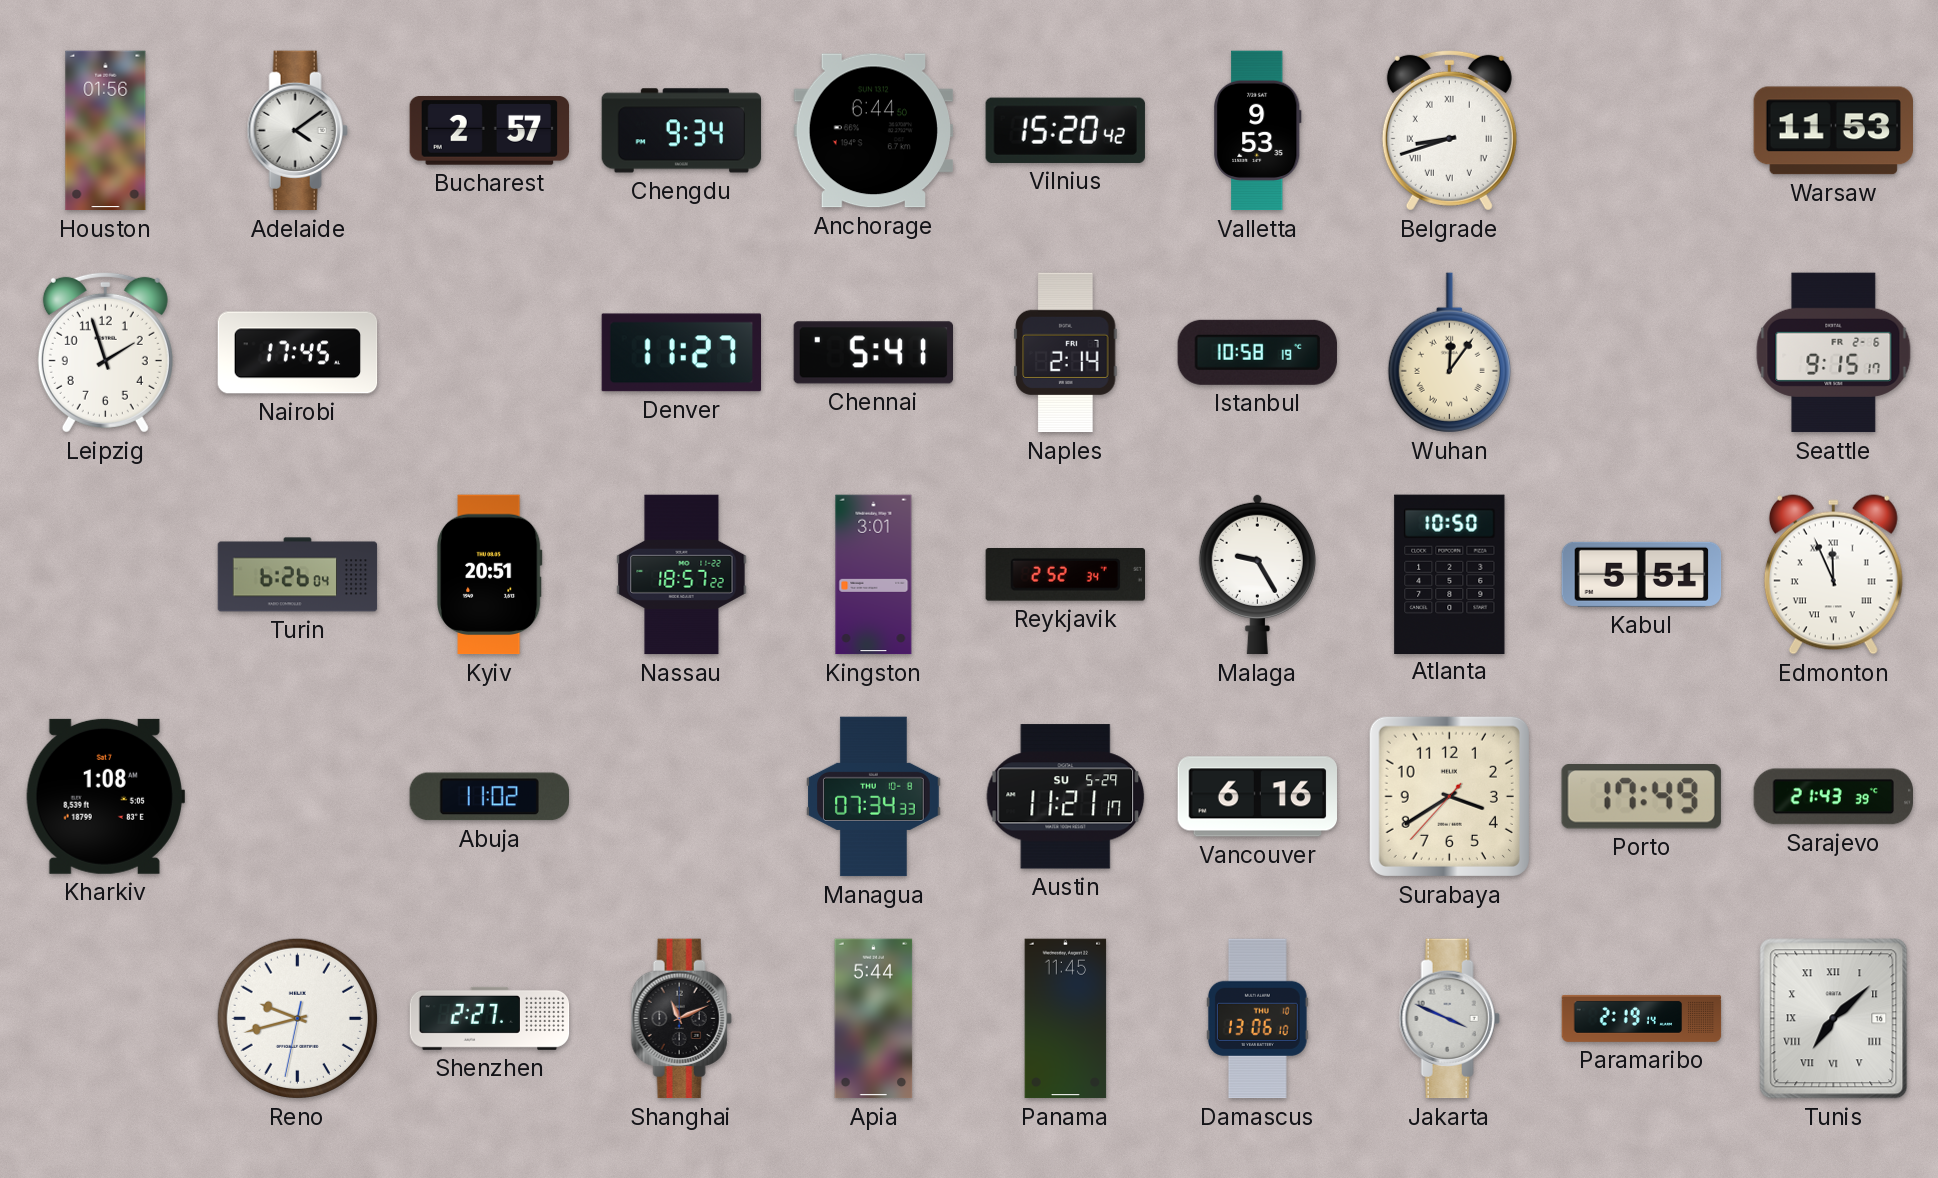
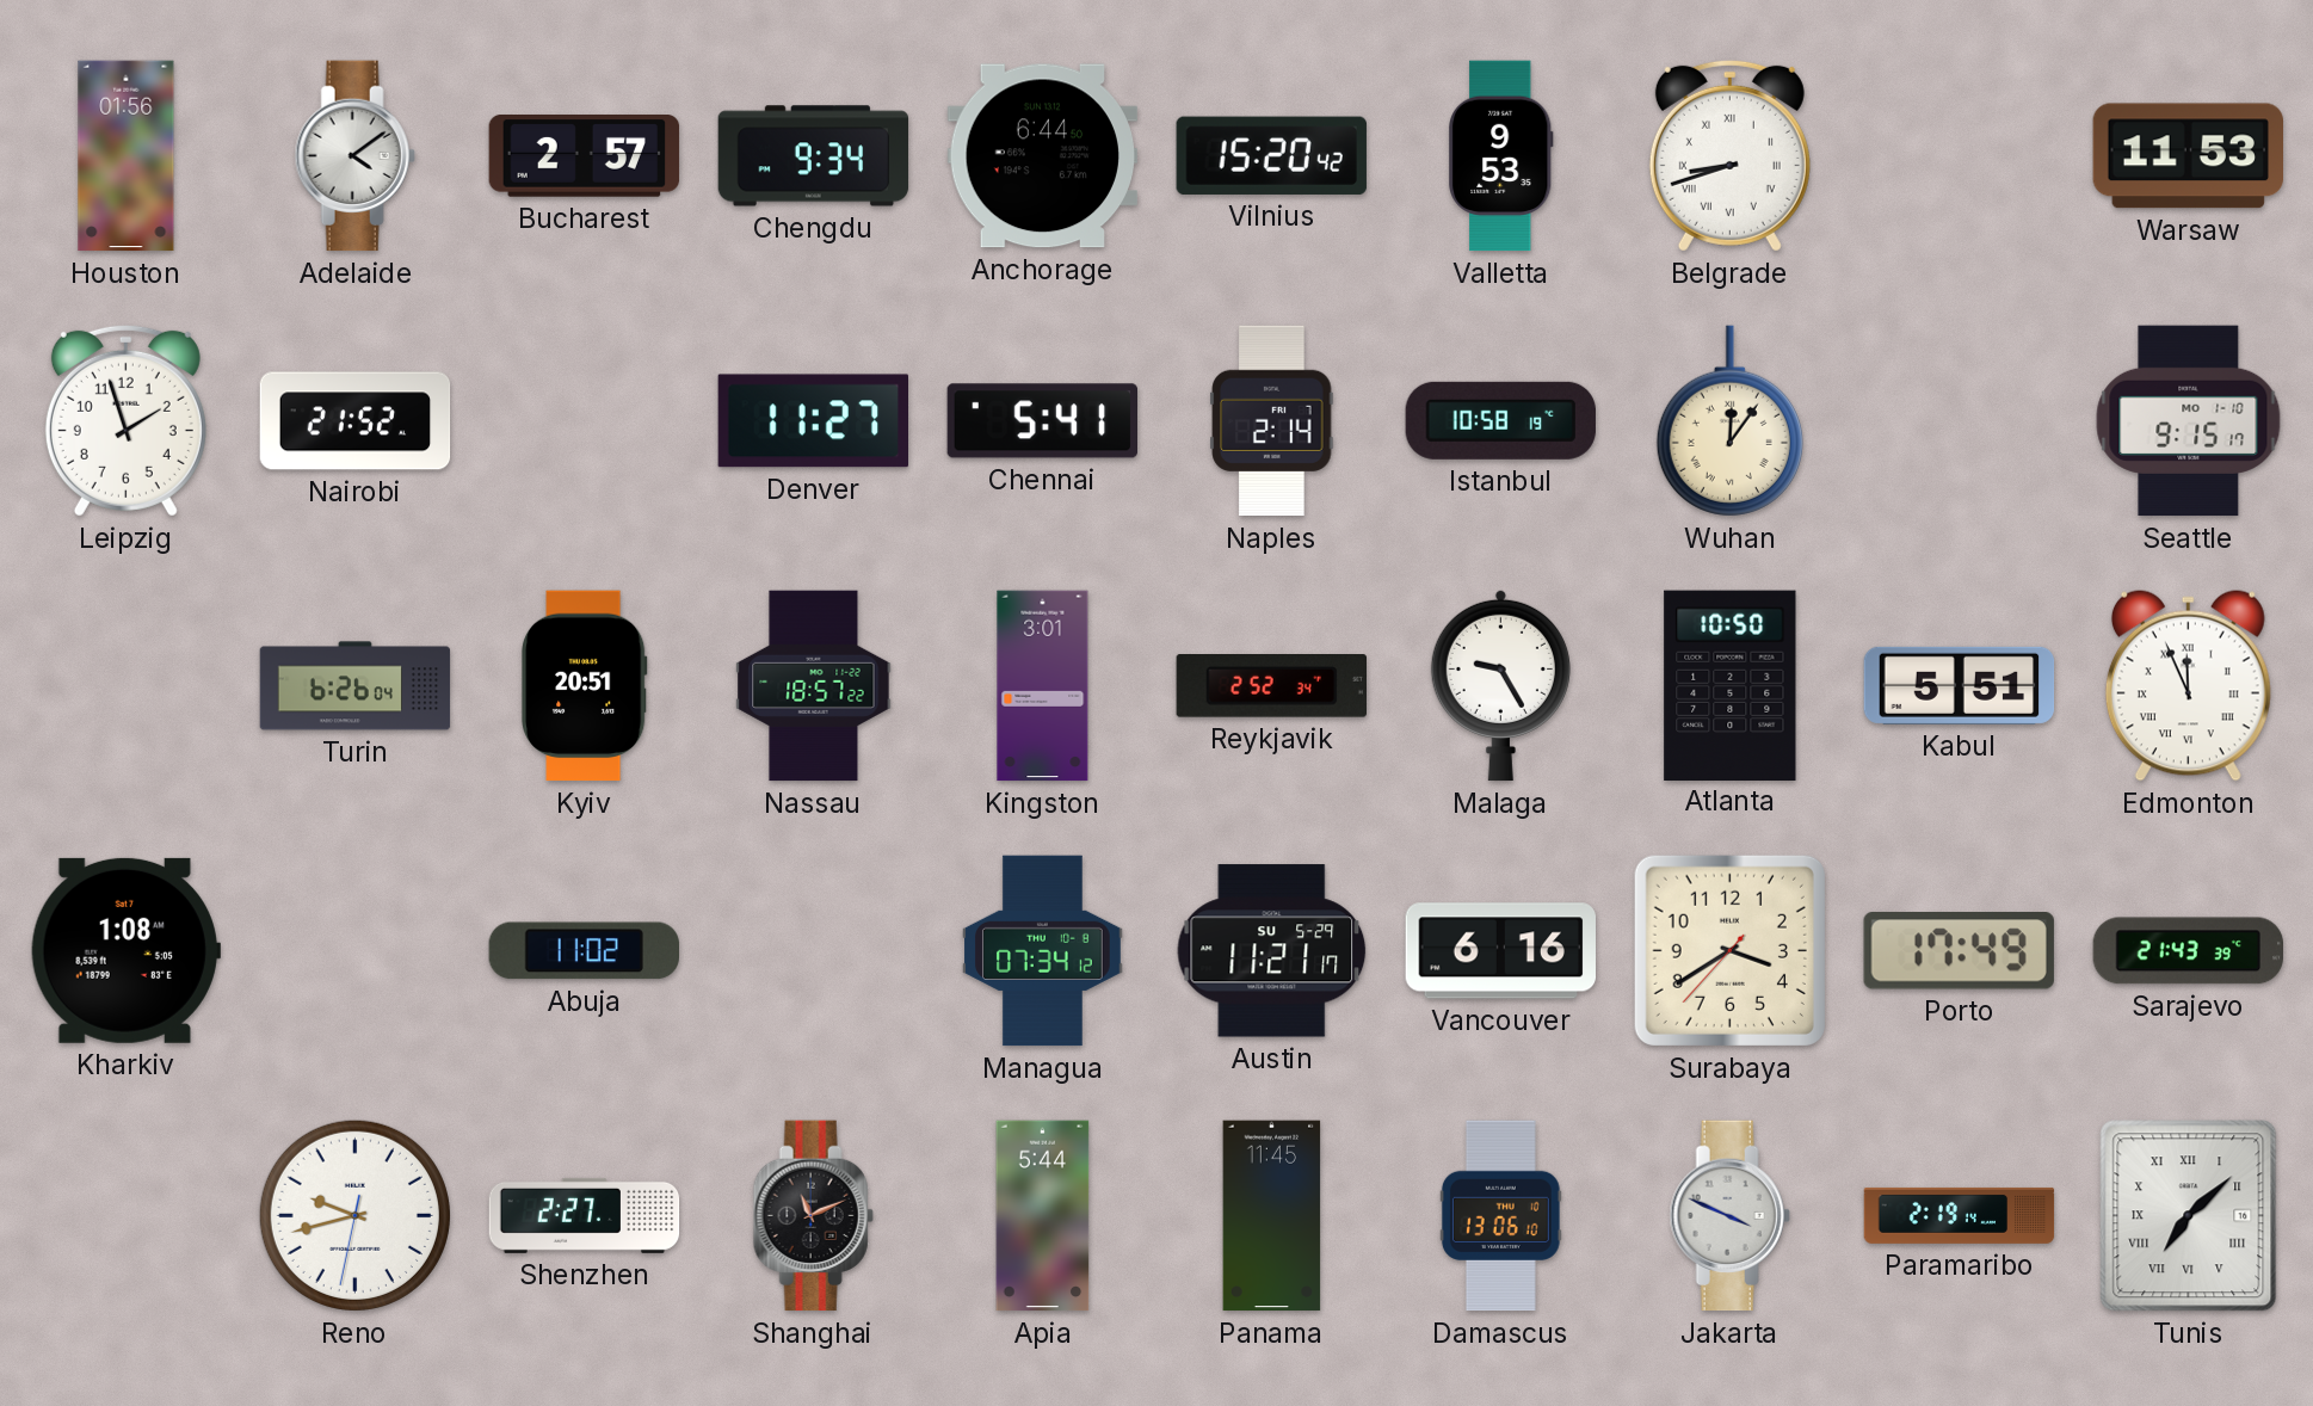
Nairobi: 17:45 -> 21:52
Seattle date: FR 2-6 -> MO 1-10
Managua: 07:34:33 -> 07:34:12
